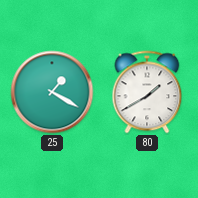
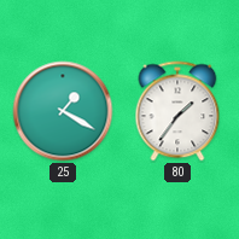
80: 1:40 -> 1:36
